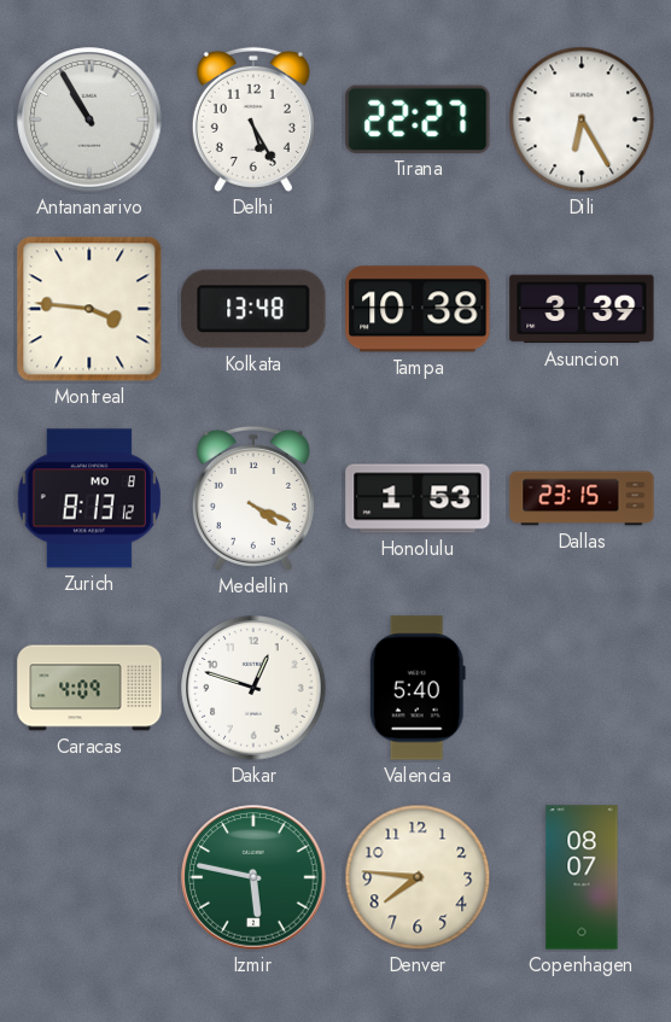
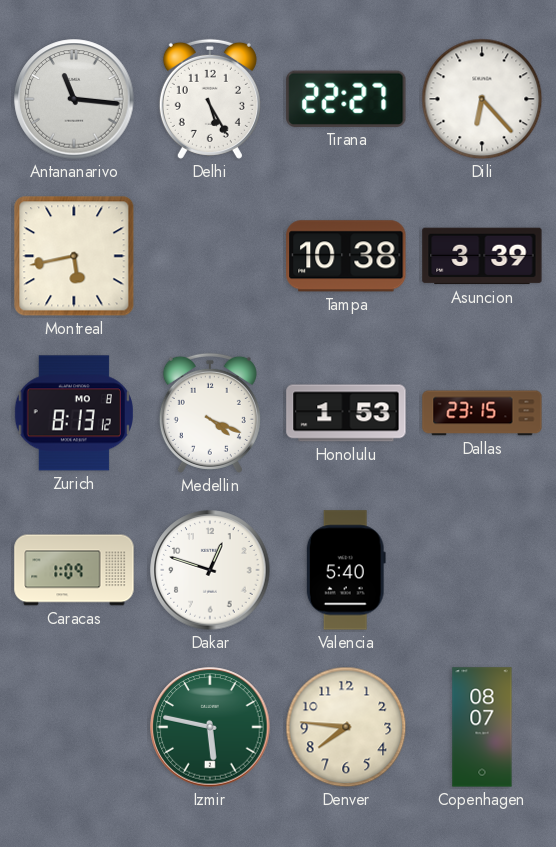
Antananarivo: 10:55 -> 11:16
Dili: 6:25 -> 6:23
Montreal: 3:46 -> 5:43
Kolkata: 13:48 -> none
Caracas: 4:09 -> 1:09
